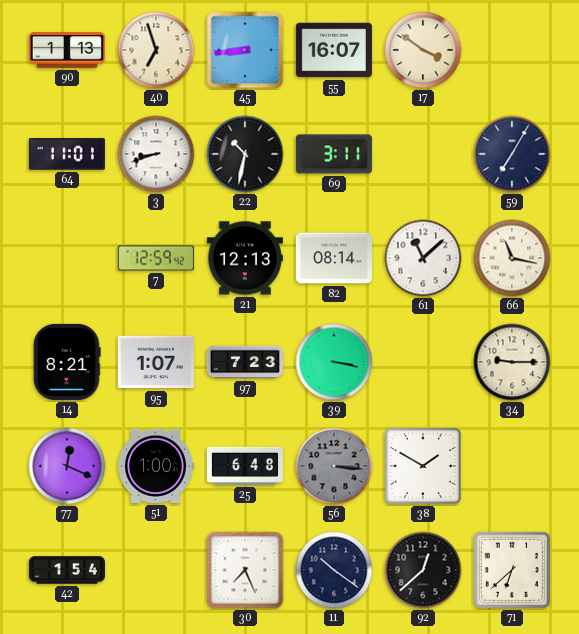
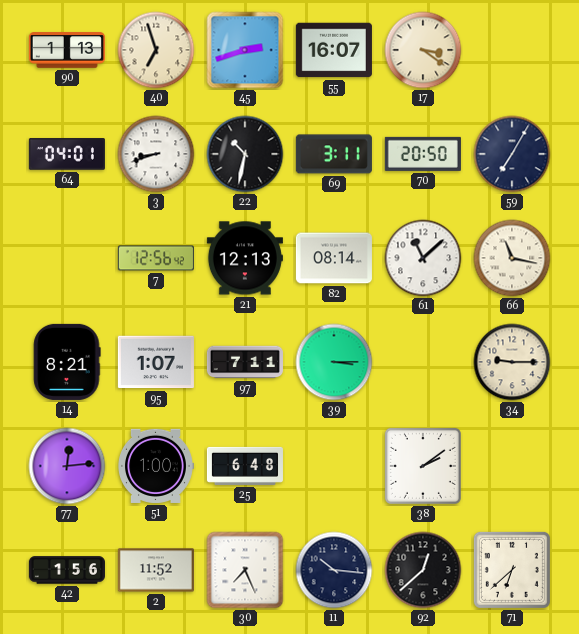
45: 8:44 -> 2:42
17: 3:51 -> 3:21
64: 11:01 -> 04:01
70: none -> 20:50
7: 12:59 -> 12:56
97: 7:23 -> 7:11
39: 3:17 -> 3:15
77: 12:19 -> 12:14
56: 3:16 -> none
38: 1:50 -> 2:09
42: 1:54 -> 1:56
2: none -> 11:52
11: 10:21 -> 10:16
